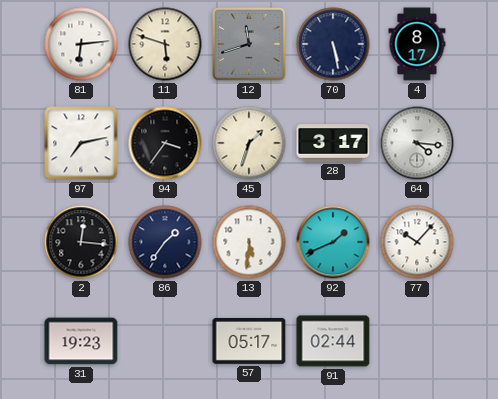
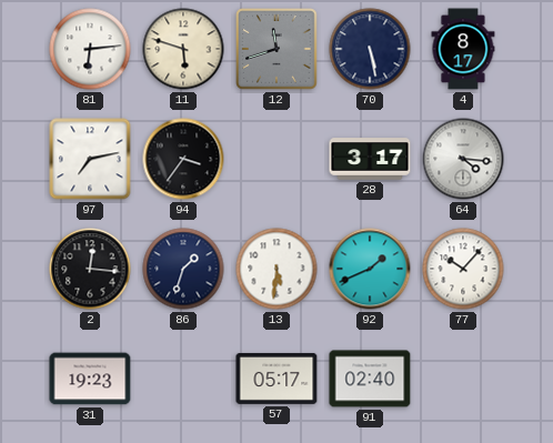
45: 1:33 -> none
86: 1:36 -> 1:33
91: 02:44 -> 02:40
